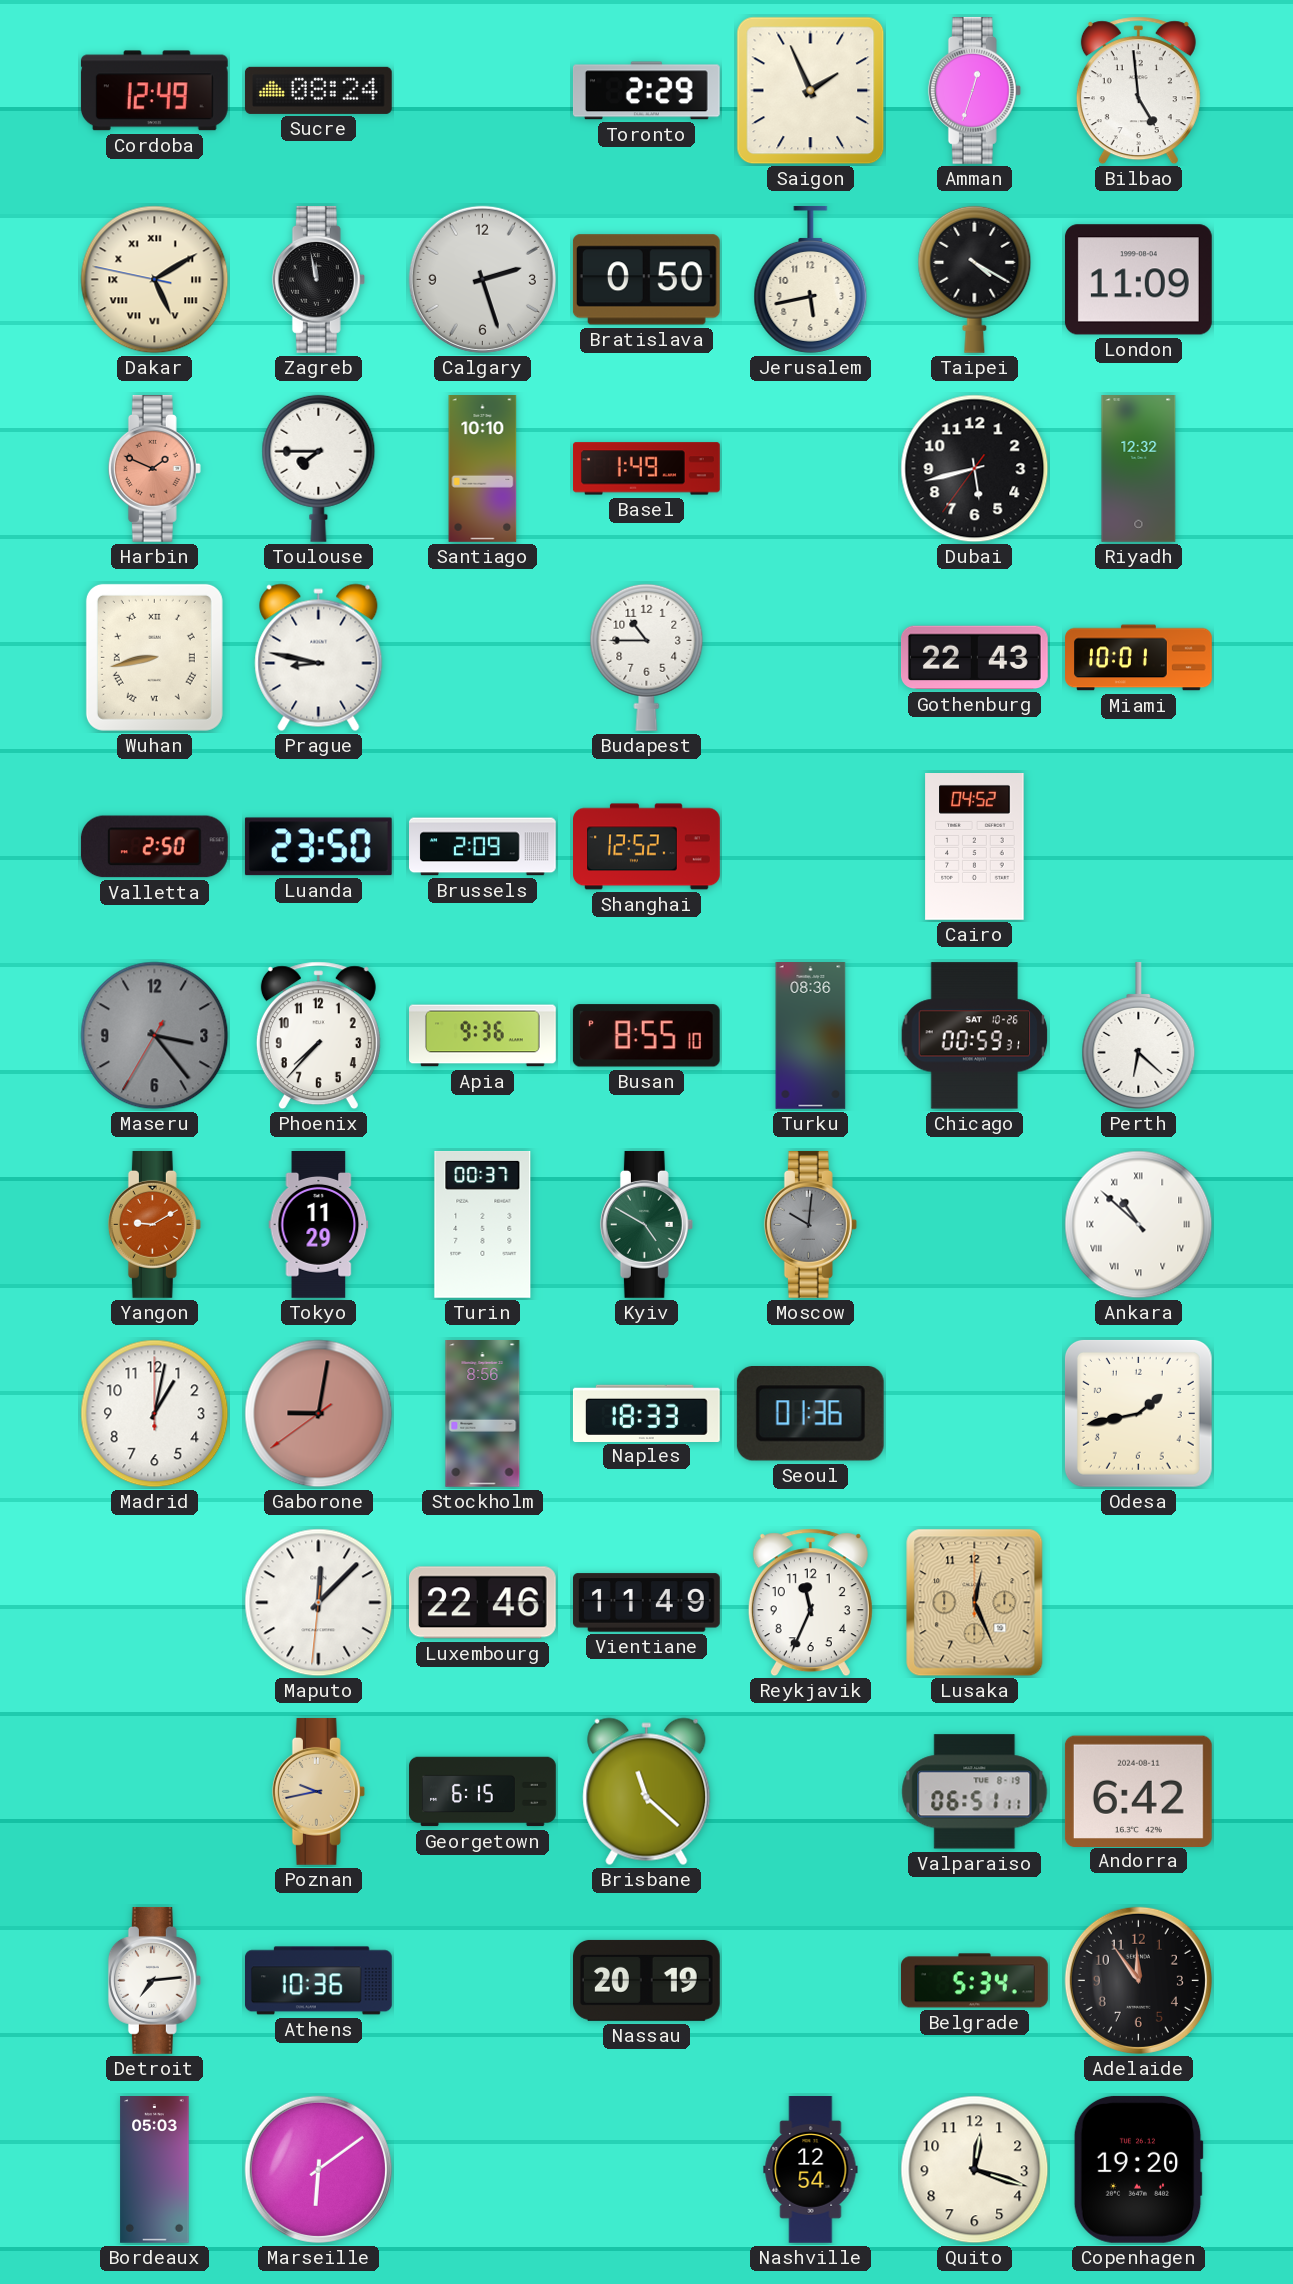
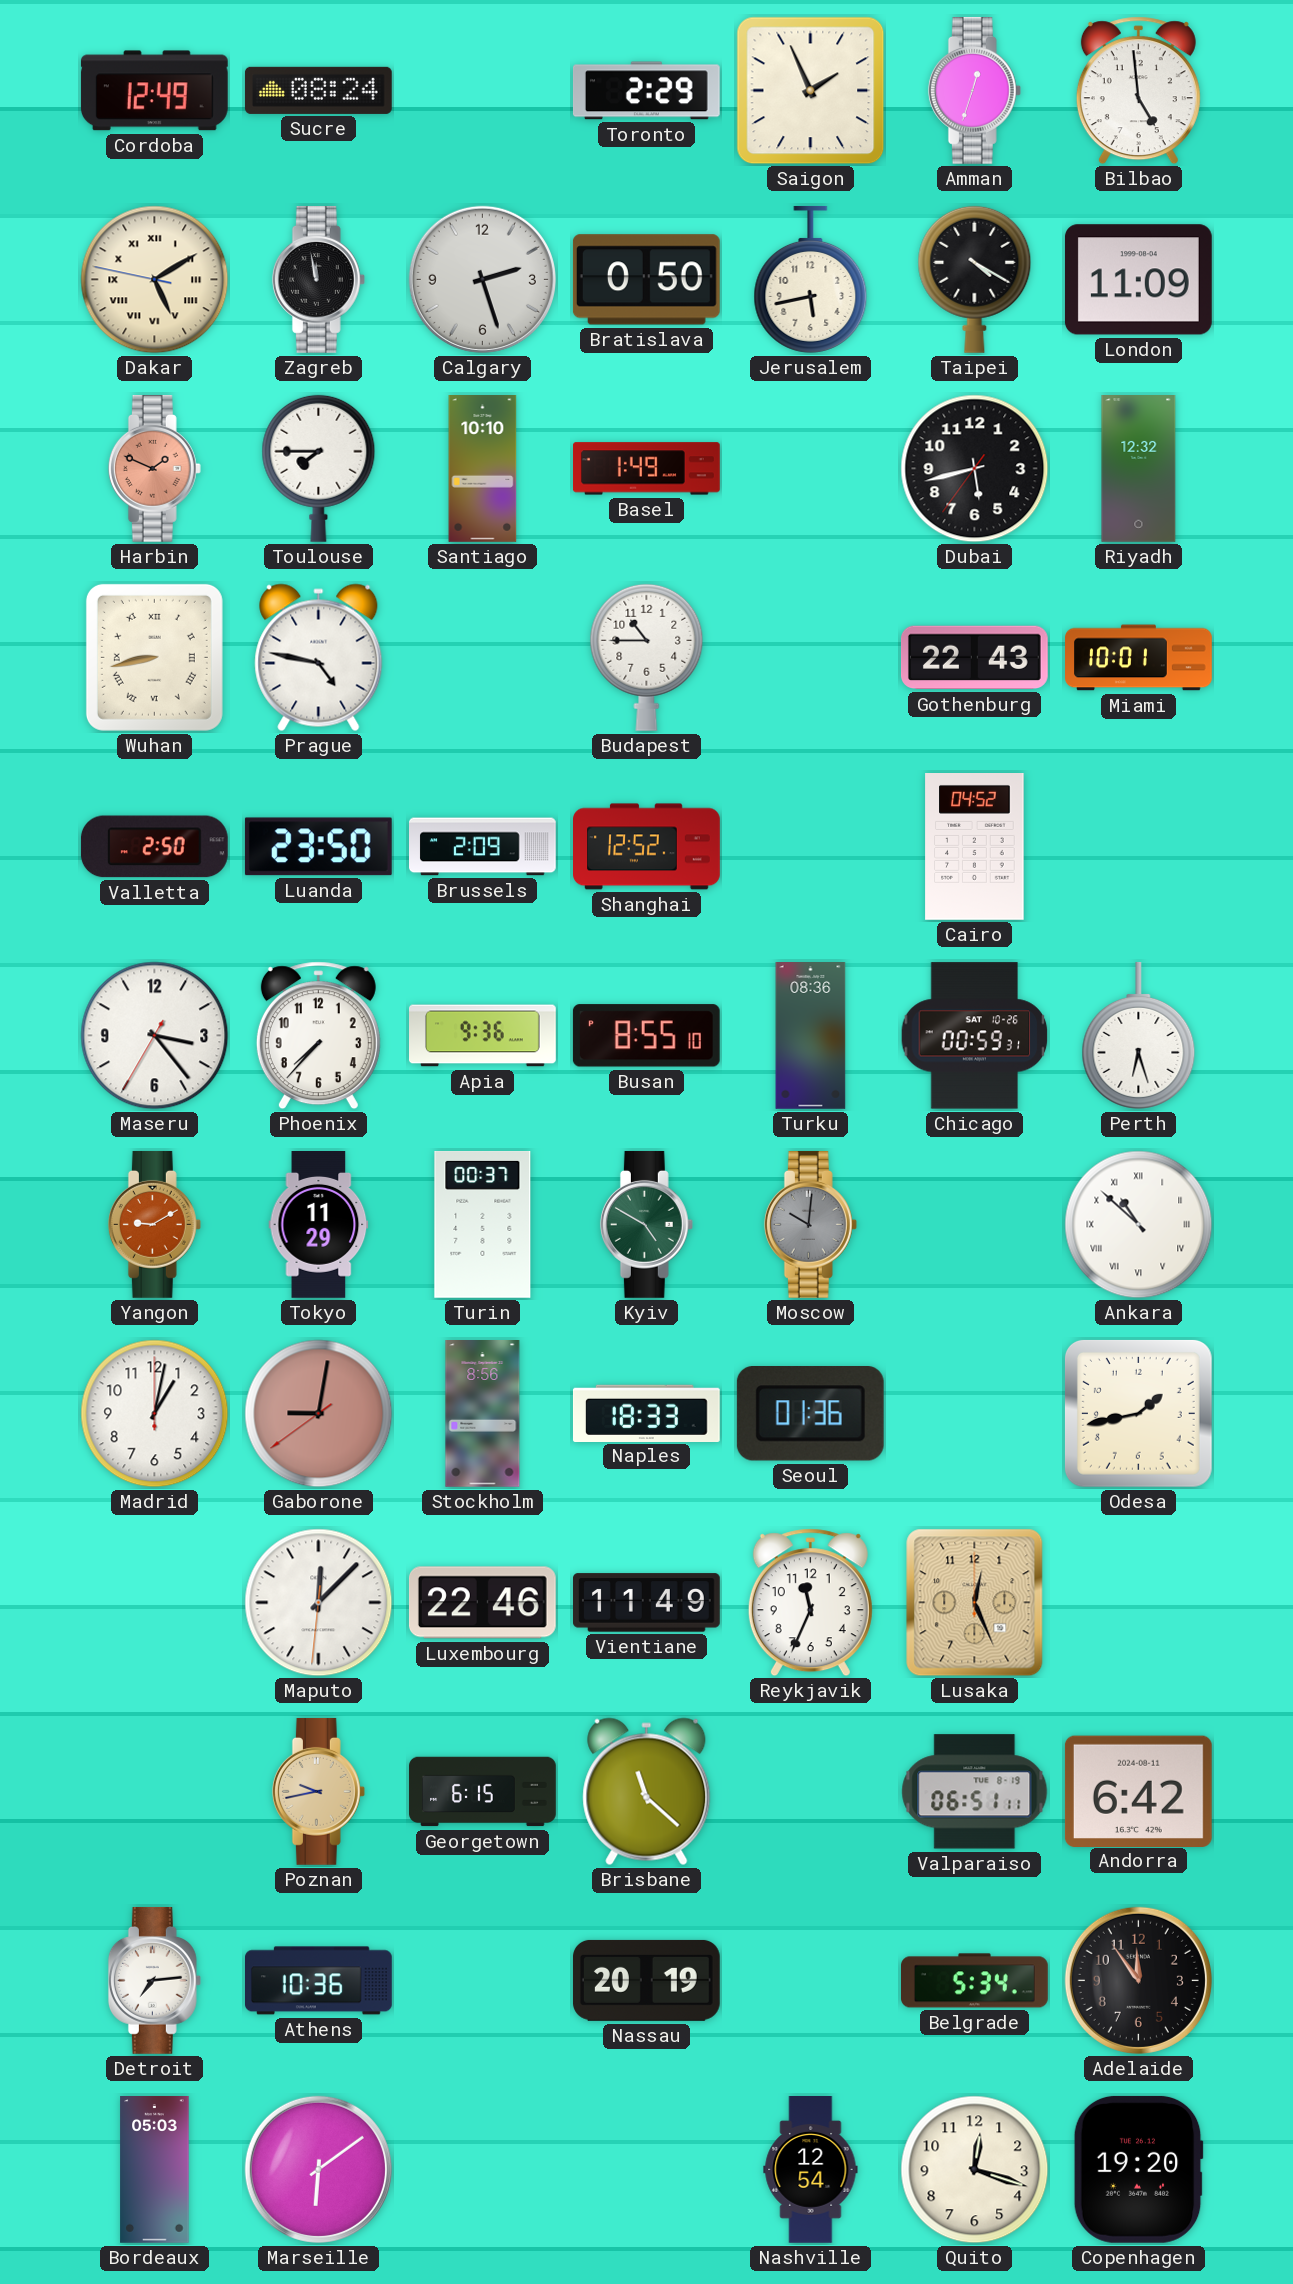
Prague: 8:47 -> 4:47
Maseru dial: grey -> white
Perth: 6:22 -> 6:27
